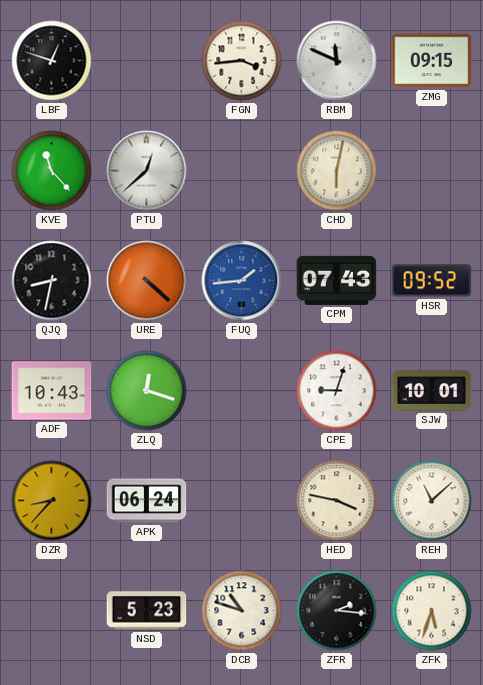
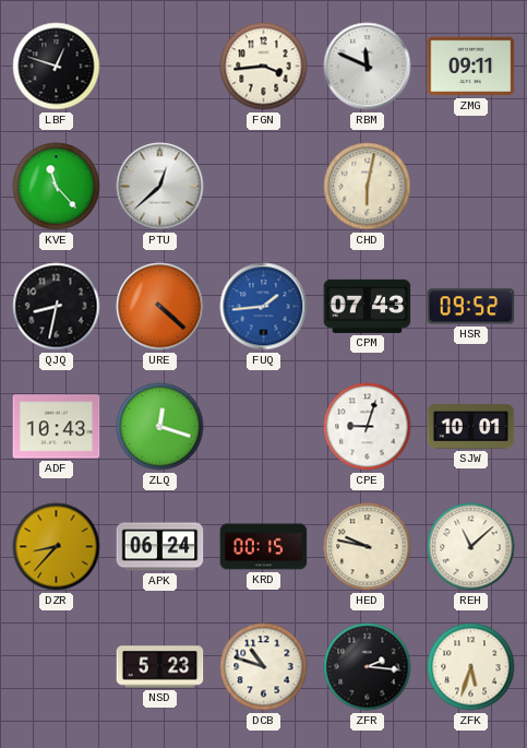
ZMG: 09:15 -> 09:11
KRD: none -> 00:15
HED: 3:47 -> 9:47
